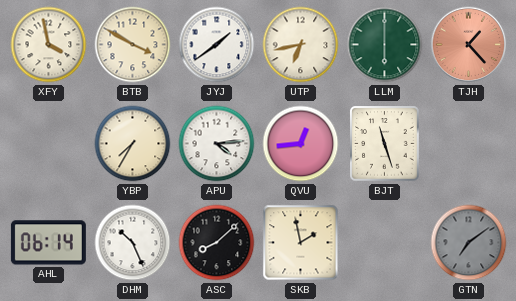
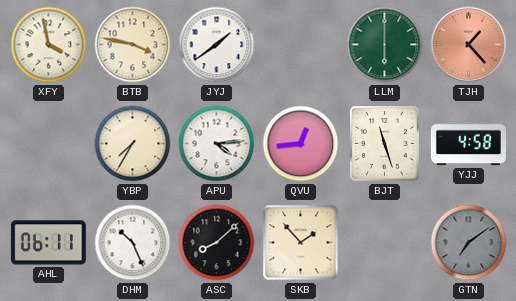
BTB: 3:50 -> 3:47
UTP: 6:43 -> none
YJJ: none -> 4:58
AHL: 06:14 -> 06:11
SKB: 1:58 -> 1:53
